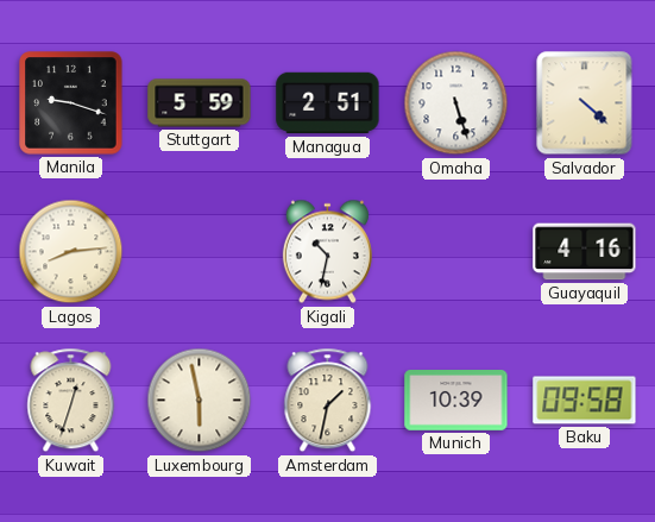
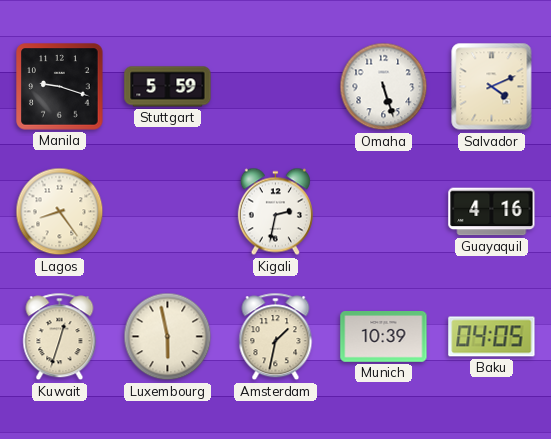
Managua: 2:51 -> none
Salvador: 4:22 -> 4:11
Lagos: 8:14 -> 8:24
Kigali: 10:32 -> 2:32
Baku: 09:58 -> 04:05
